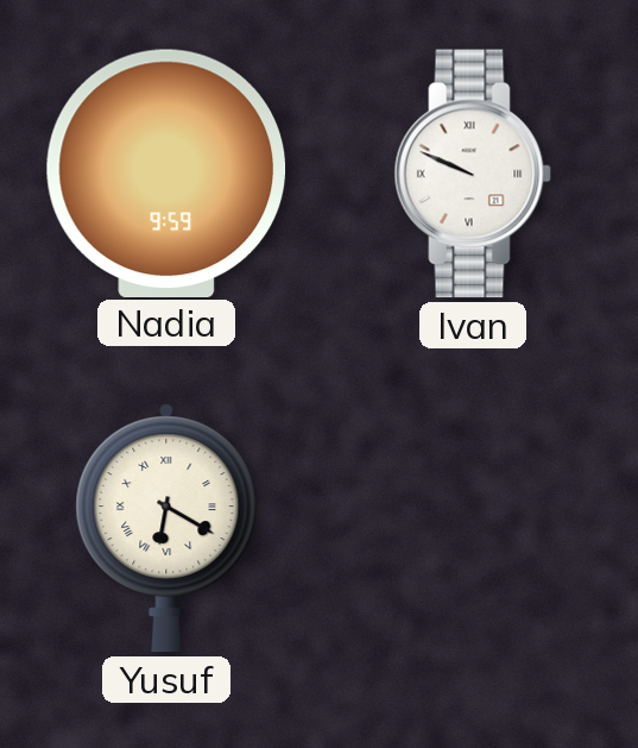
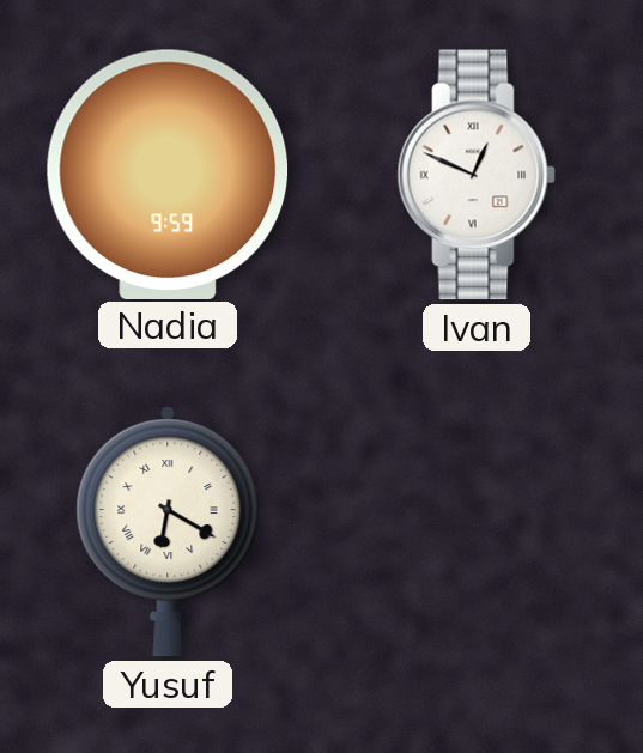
Ivan: 9:49 -> 12:49
